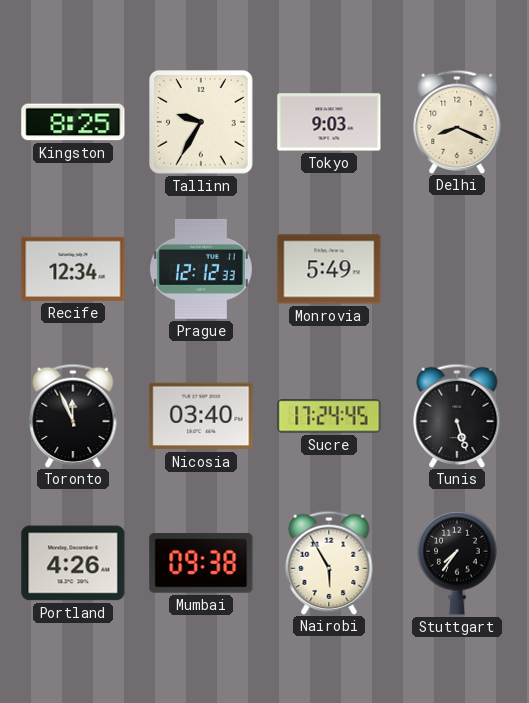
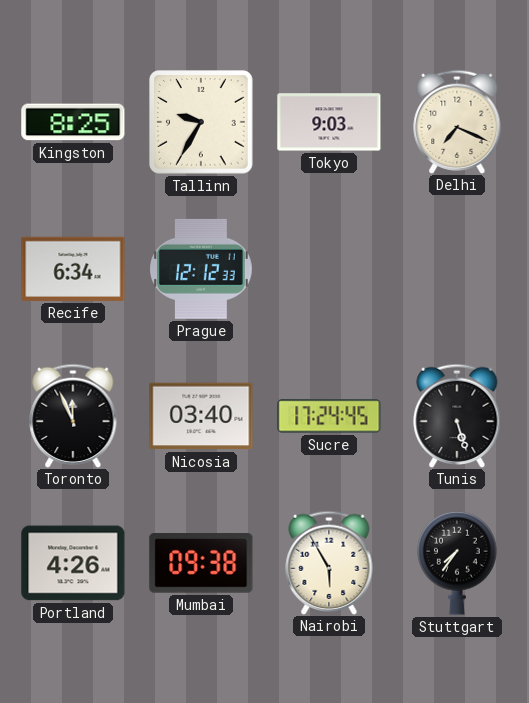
Delhi: 8:19 -> 7:19
Recife: 12:34 -> 6:34
Monrovia: 5:49 -> none
